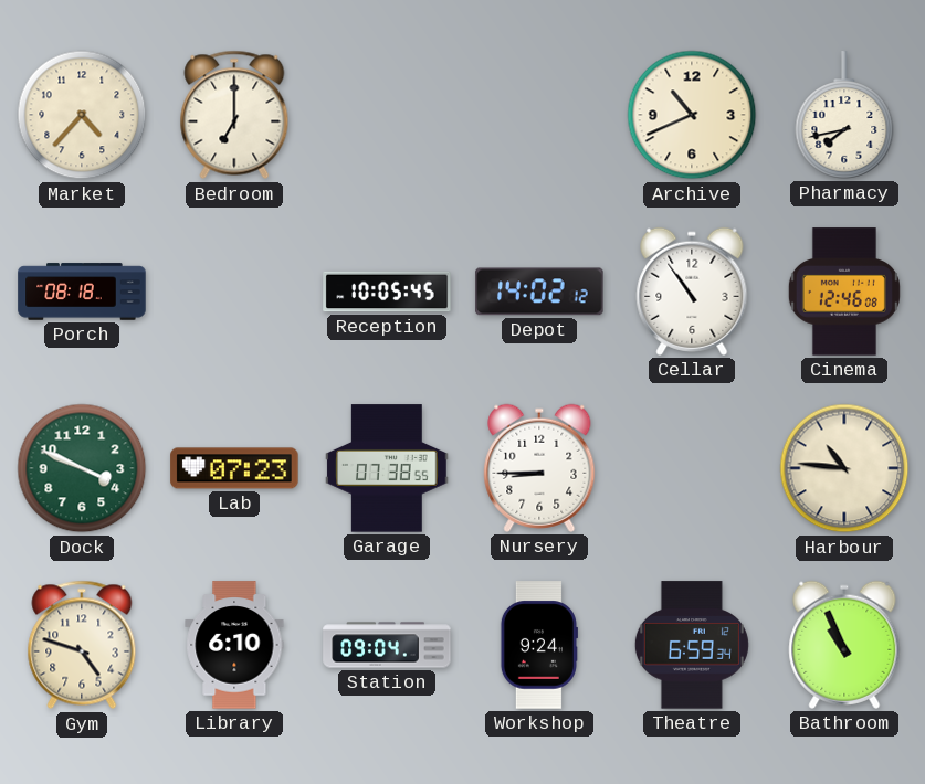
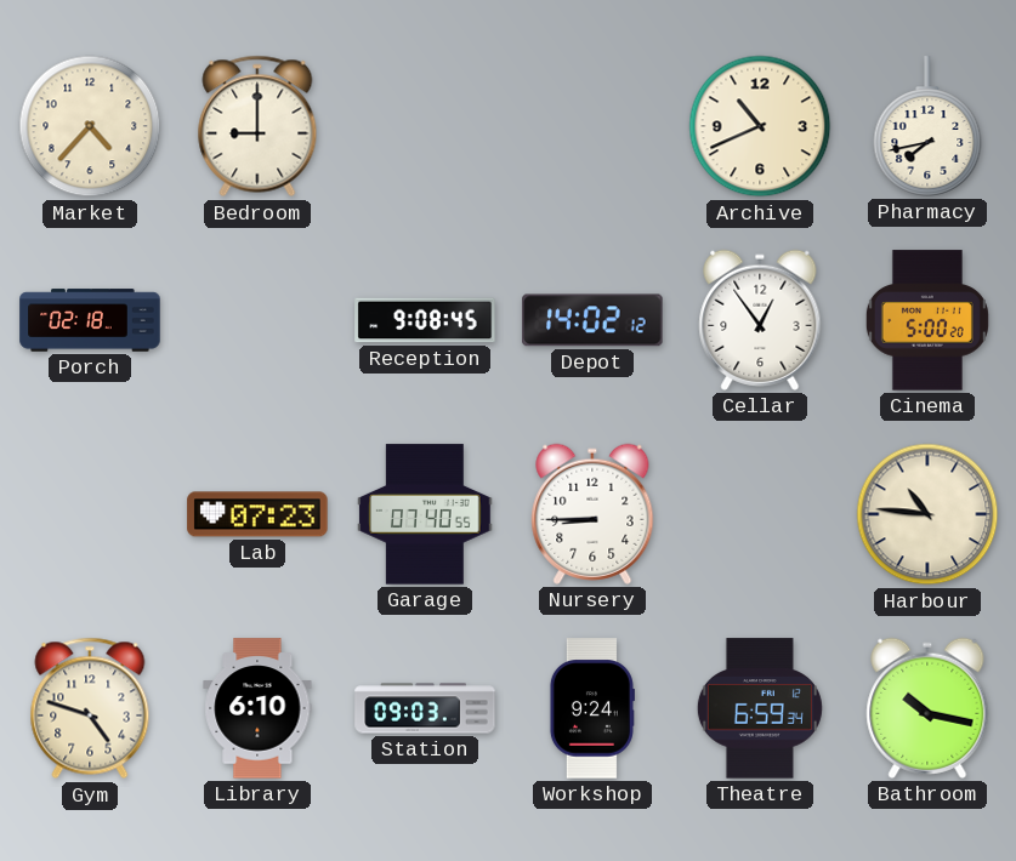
Bedroom: 7:00 -> 9:00
Porch: 08:18 -> 02:18
Reception: 10:05 -> 9:08
Cellar: 10:54 -> 12:54
Cinema: 12:46 -> 5:00
Dock: 3:49 -> none
Garage: 07:38 -> 07:40
Station: 09:04 -> 09:03
Bathroom: 10:56 -> 10:17
